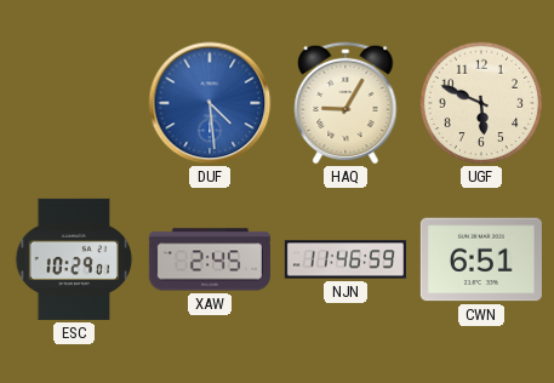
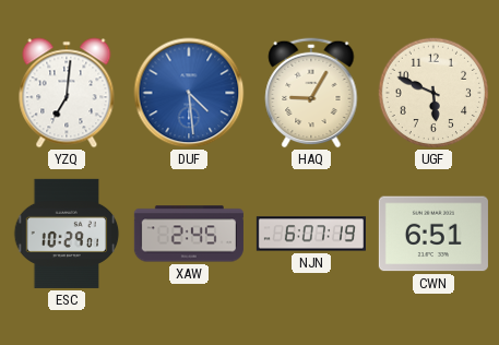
YZQ: none -> 7:01
NJN: 11:46 -> 6:07
